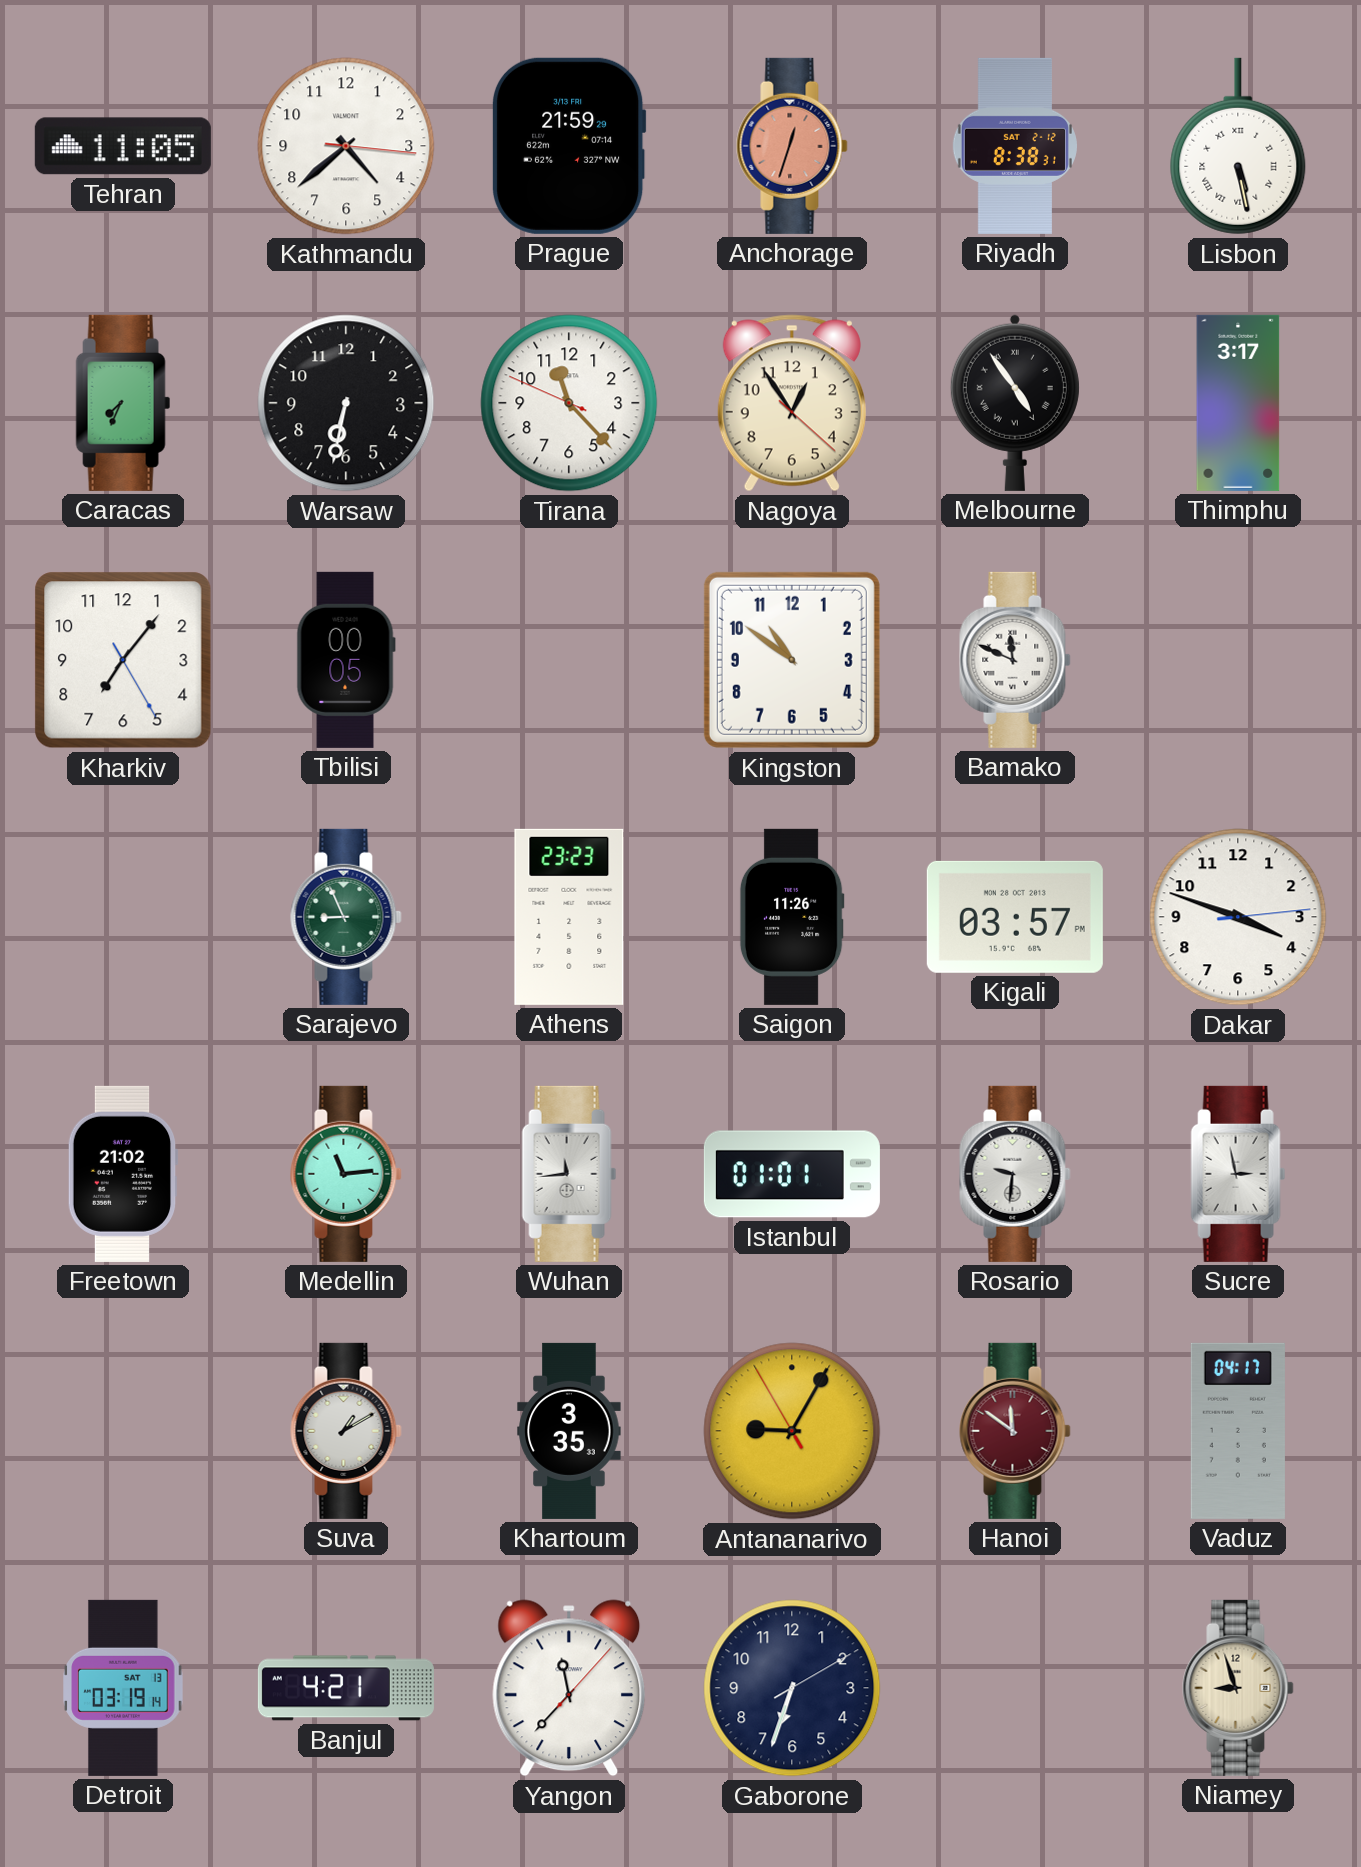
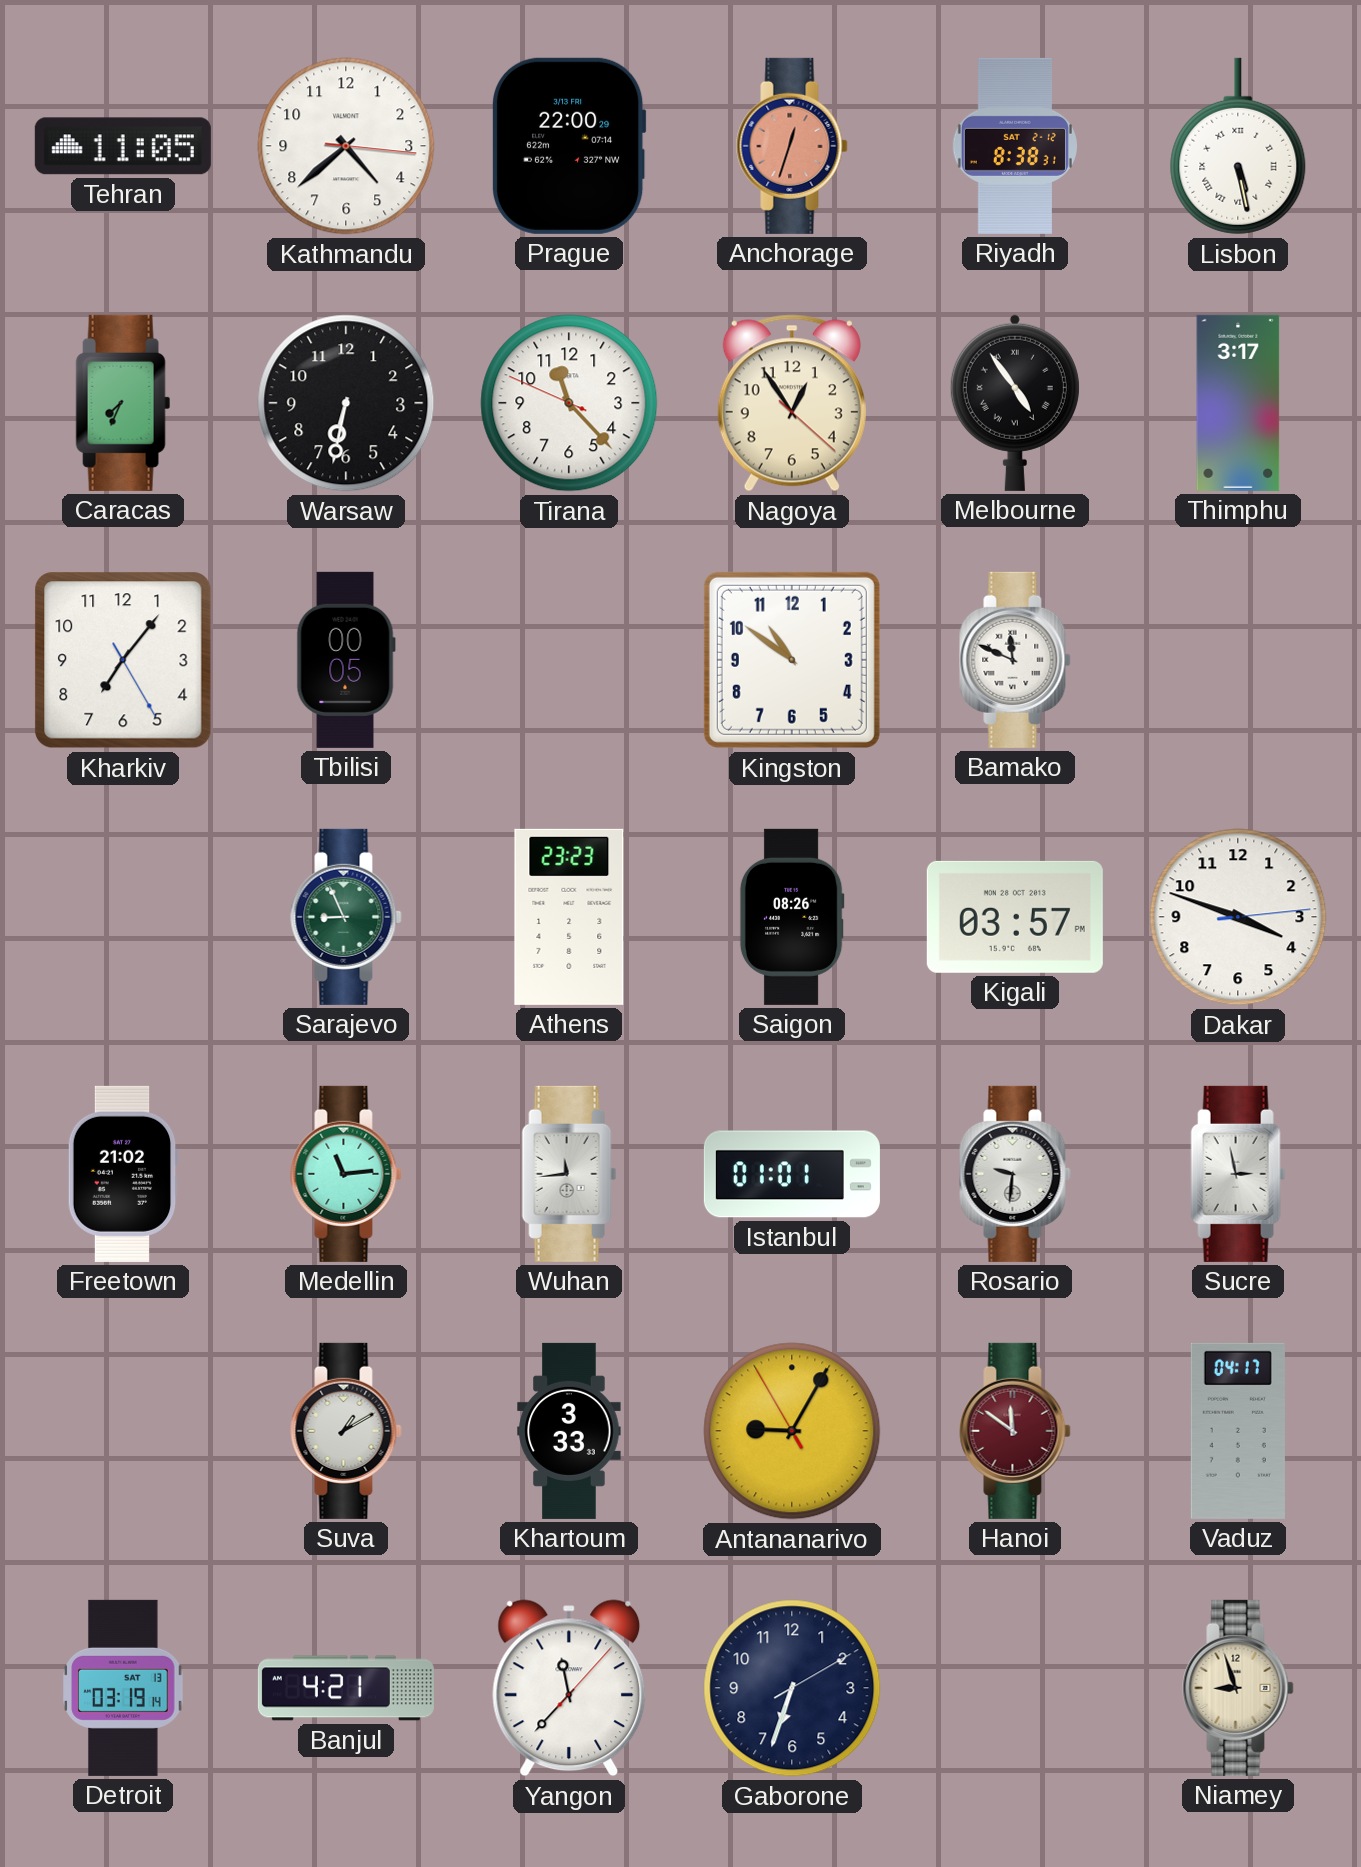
Prague: 21:59 -> 22:00
Saigon: 11:26 -> 08:26
Khartoum: 3:35 -> 3:33
